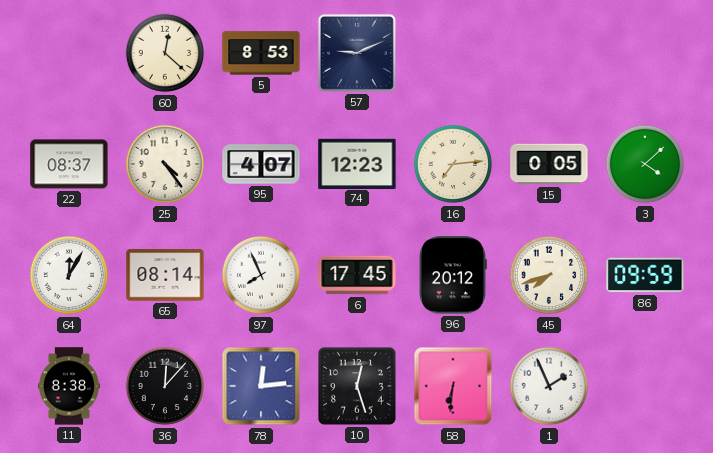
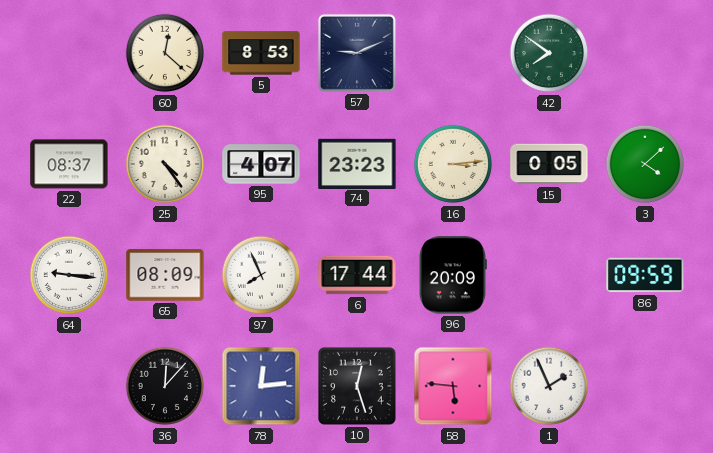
42: none -> 7:51
74: 12:23 -> 23:23
16: 7:14 -> 3:14
64: 12:05 -> 9:16
65: 08:14 -> 08:09
6: 17:45 -> 17:44
96: 20:12 -> 20:09
45: 7:42 -> none
11: 8:38 -> none
58: 6:31 -> 5:46
